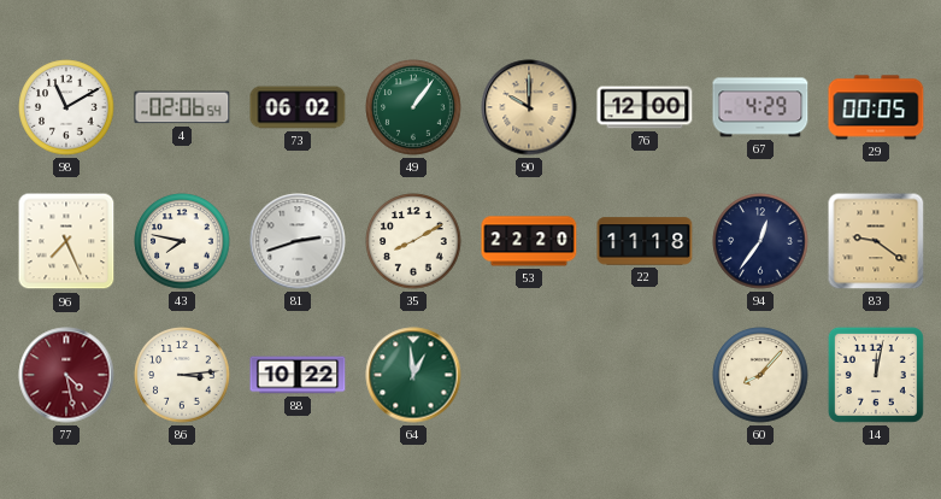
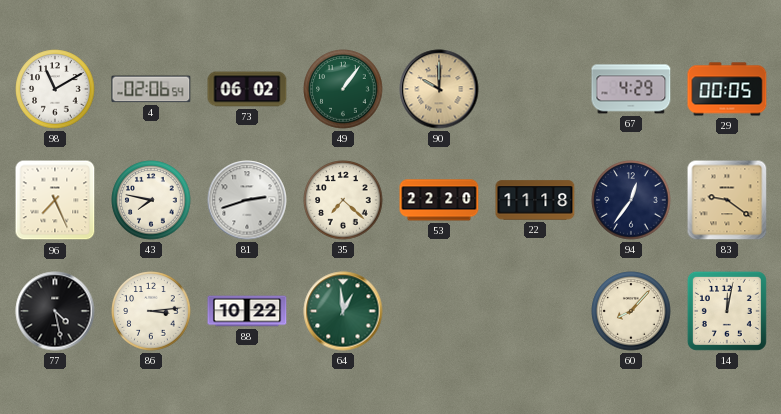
76: 12:00 -> none
35: 8:10 -> 7:22
77 dial: burgundy -> black
